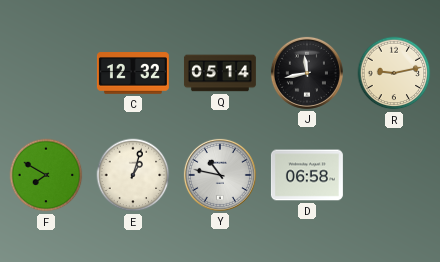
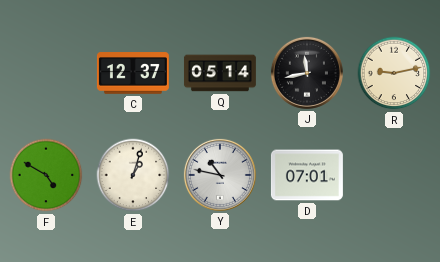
C: 12:32 -> 12:37
F: 7:50 -> 4:50
D: 06:58 -> 07:01
